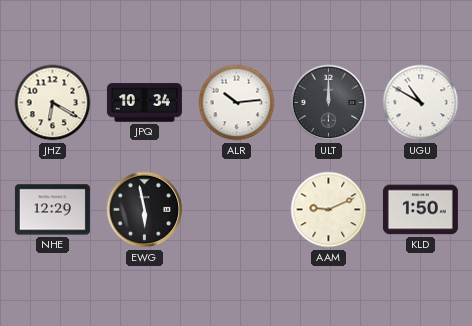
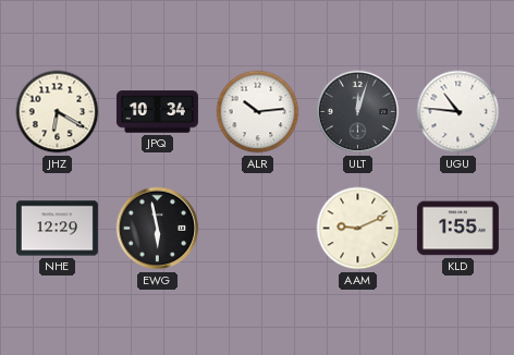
ULT: 12:00 -> 12:03
UGU: 10:50 -> 10:46
KLD: 1:50 -> 1:55
